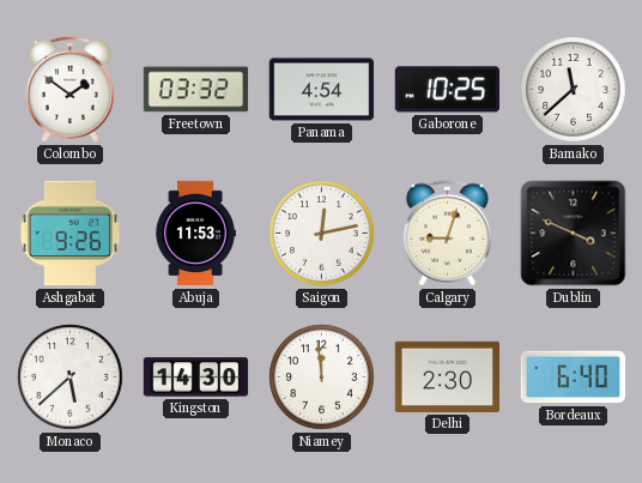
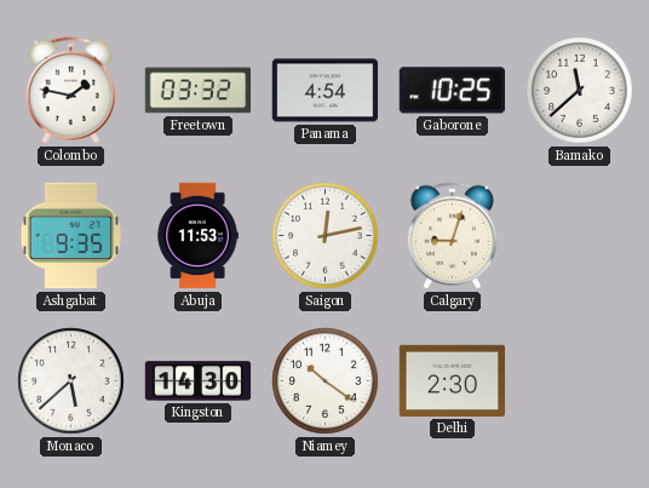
Colombo: 1:51 -> 1:47
Ashgabat: 9:26 -> 9:35
Dublin: 3:49 -> none
Niamey: 11:59 -> 10:21
Bordeaux: 6:40 -> none
